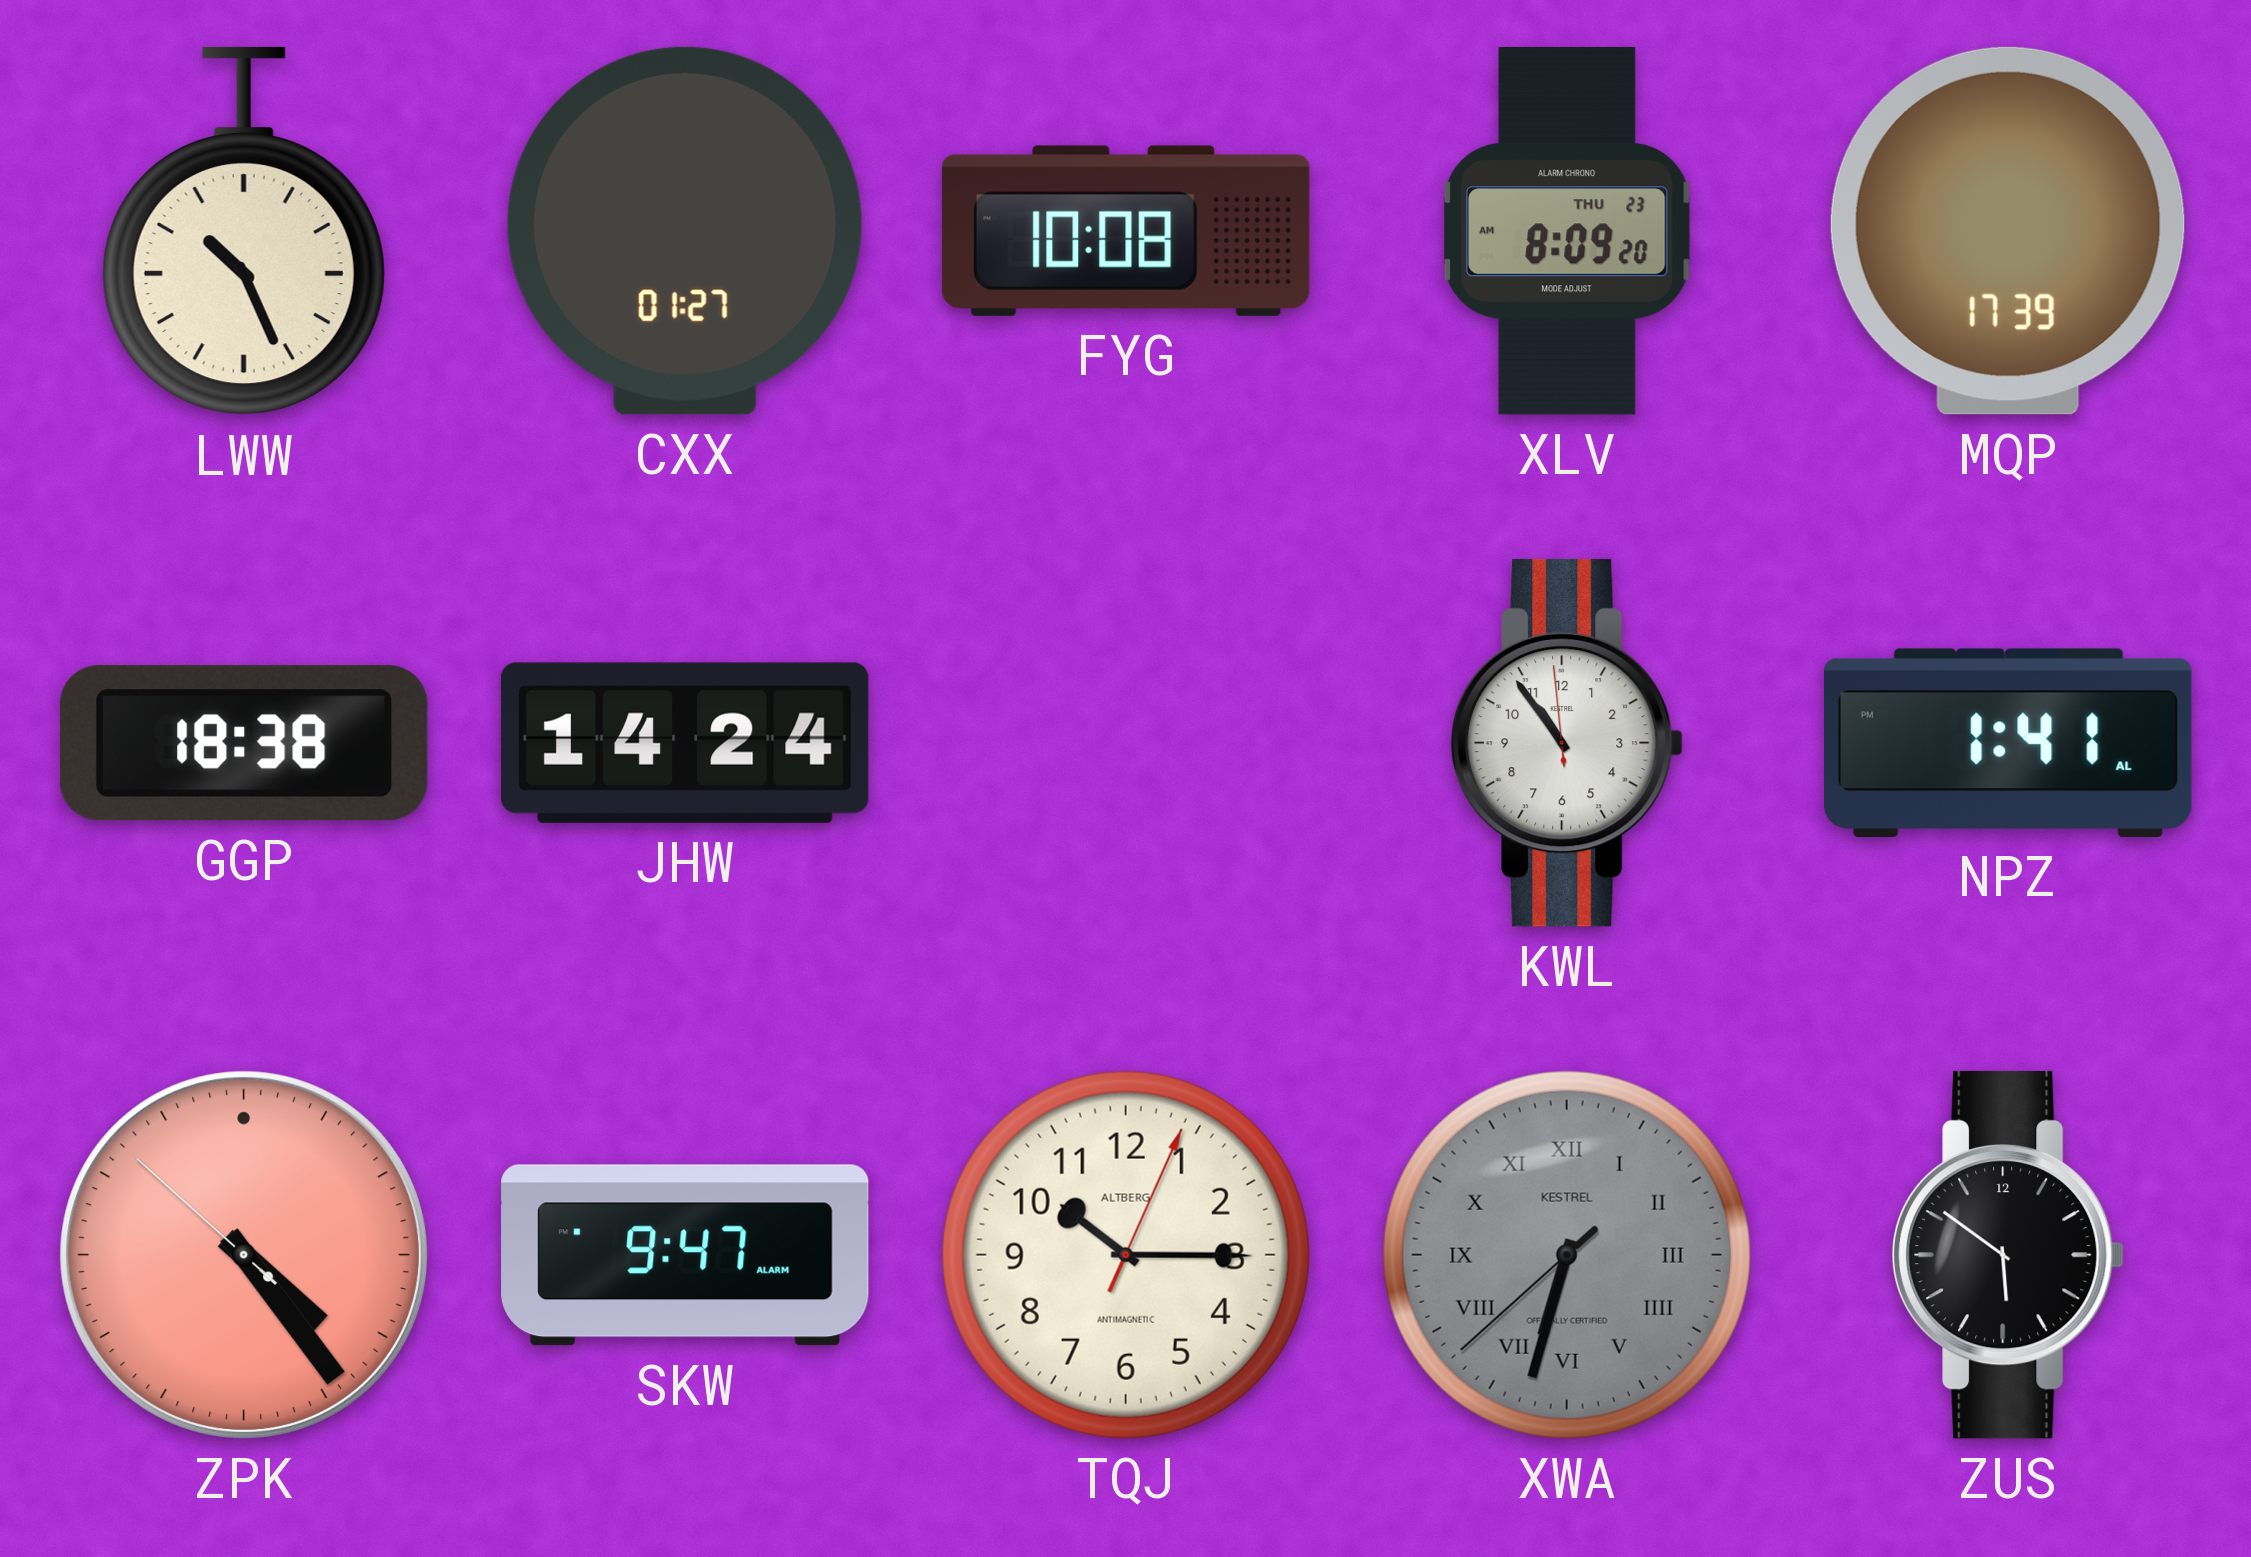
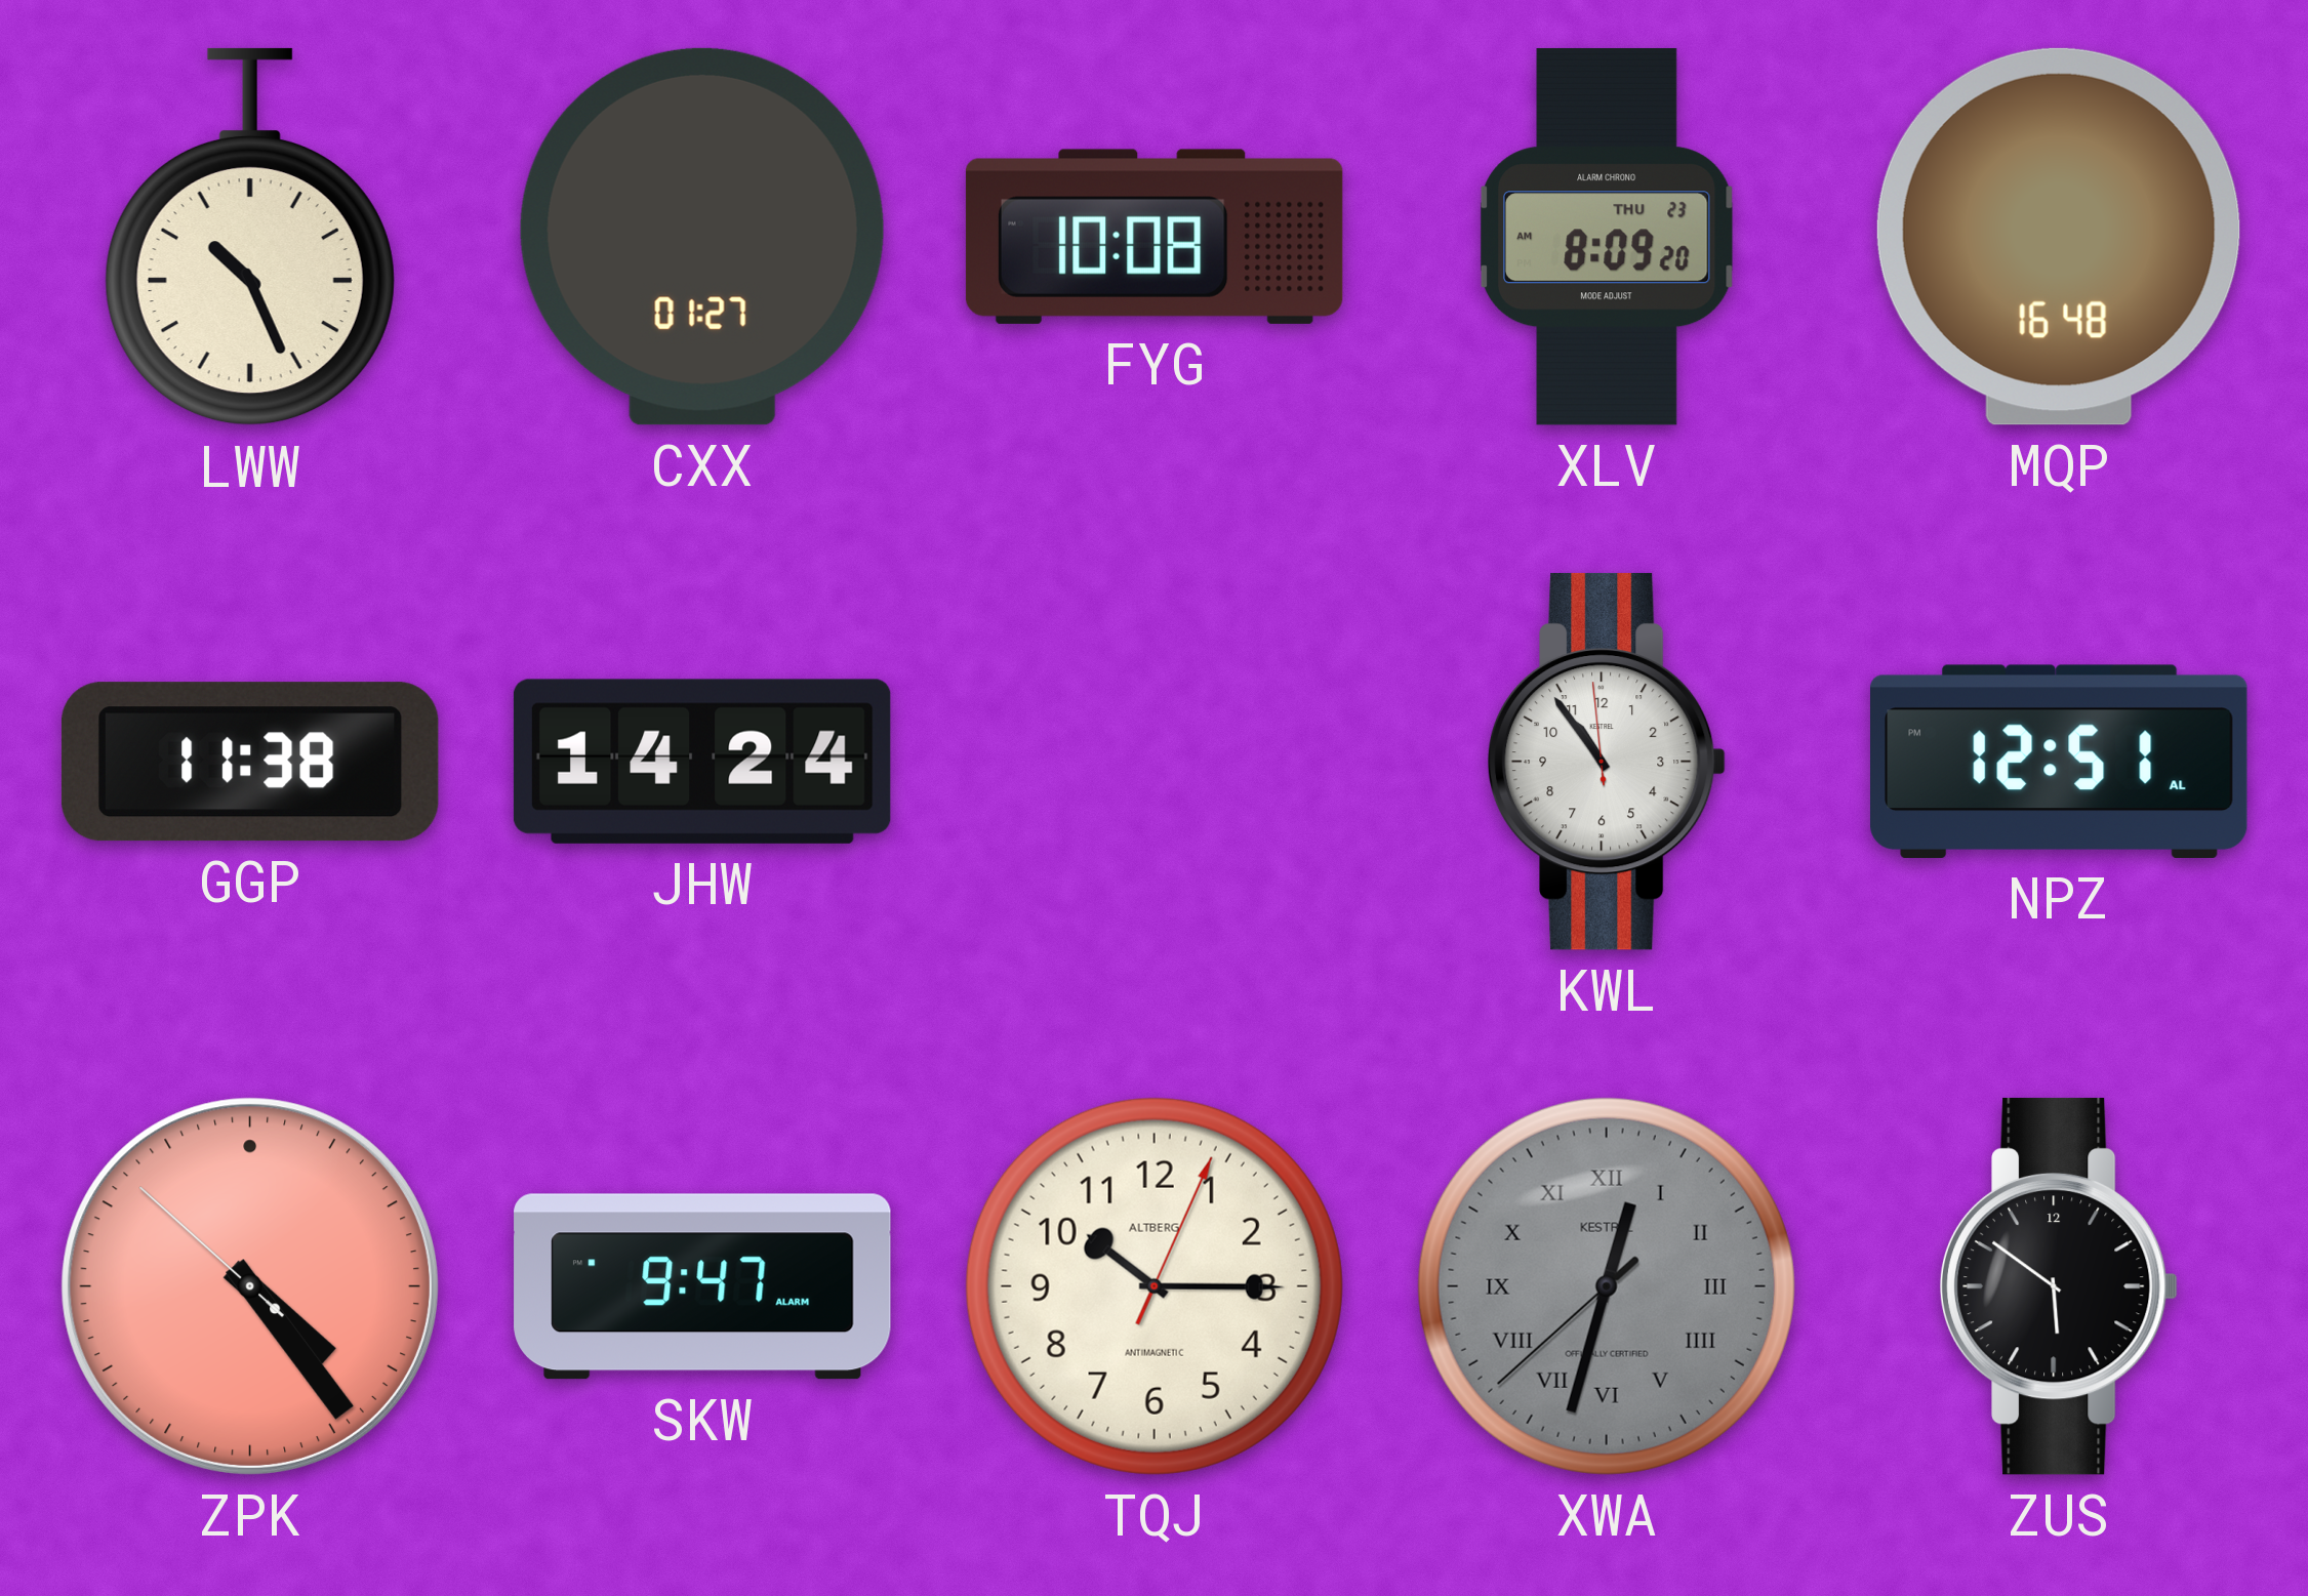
MQP: 17:39 -> 16:48
GGP: 18:38 -> 11:38
NPZ: 1:41 -> 12:51
XWA: 6:32 -> 12:32
